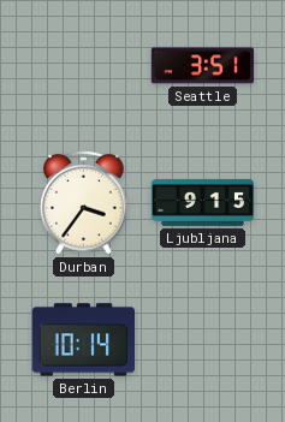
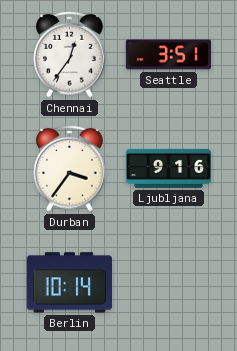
Chennai: none -> 12:36
Ljubljana: 9:15 -> 9:16
